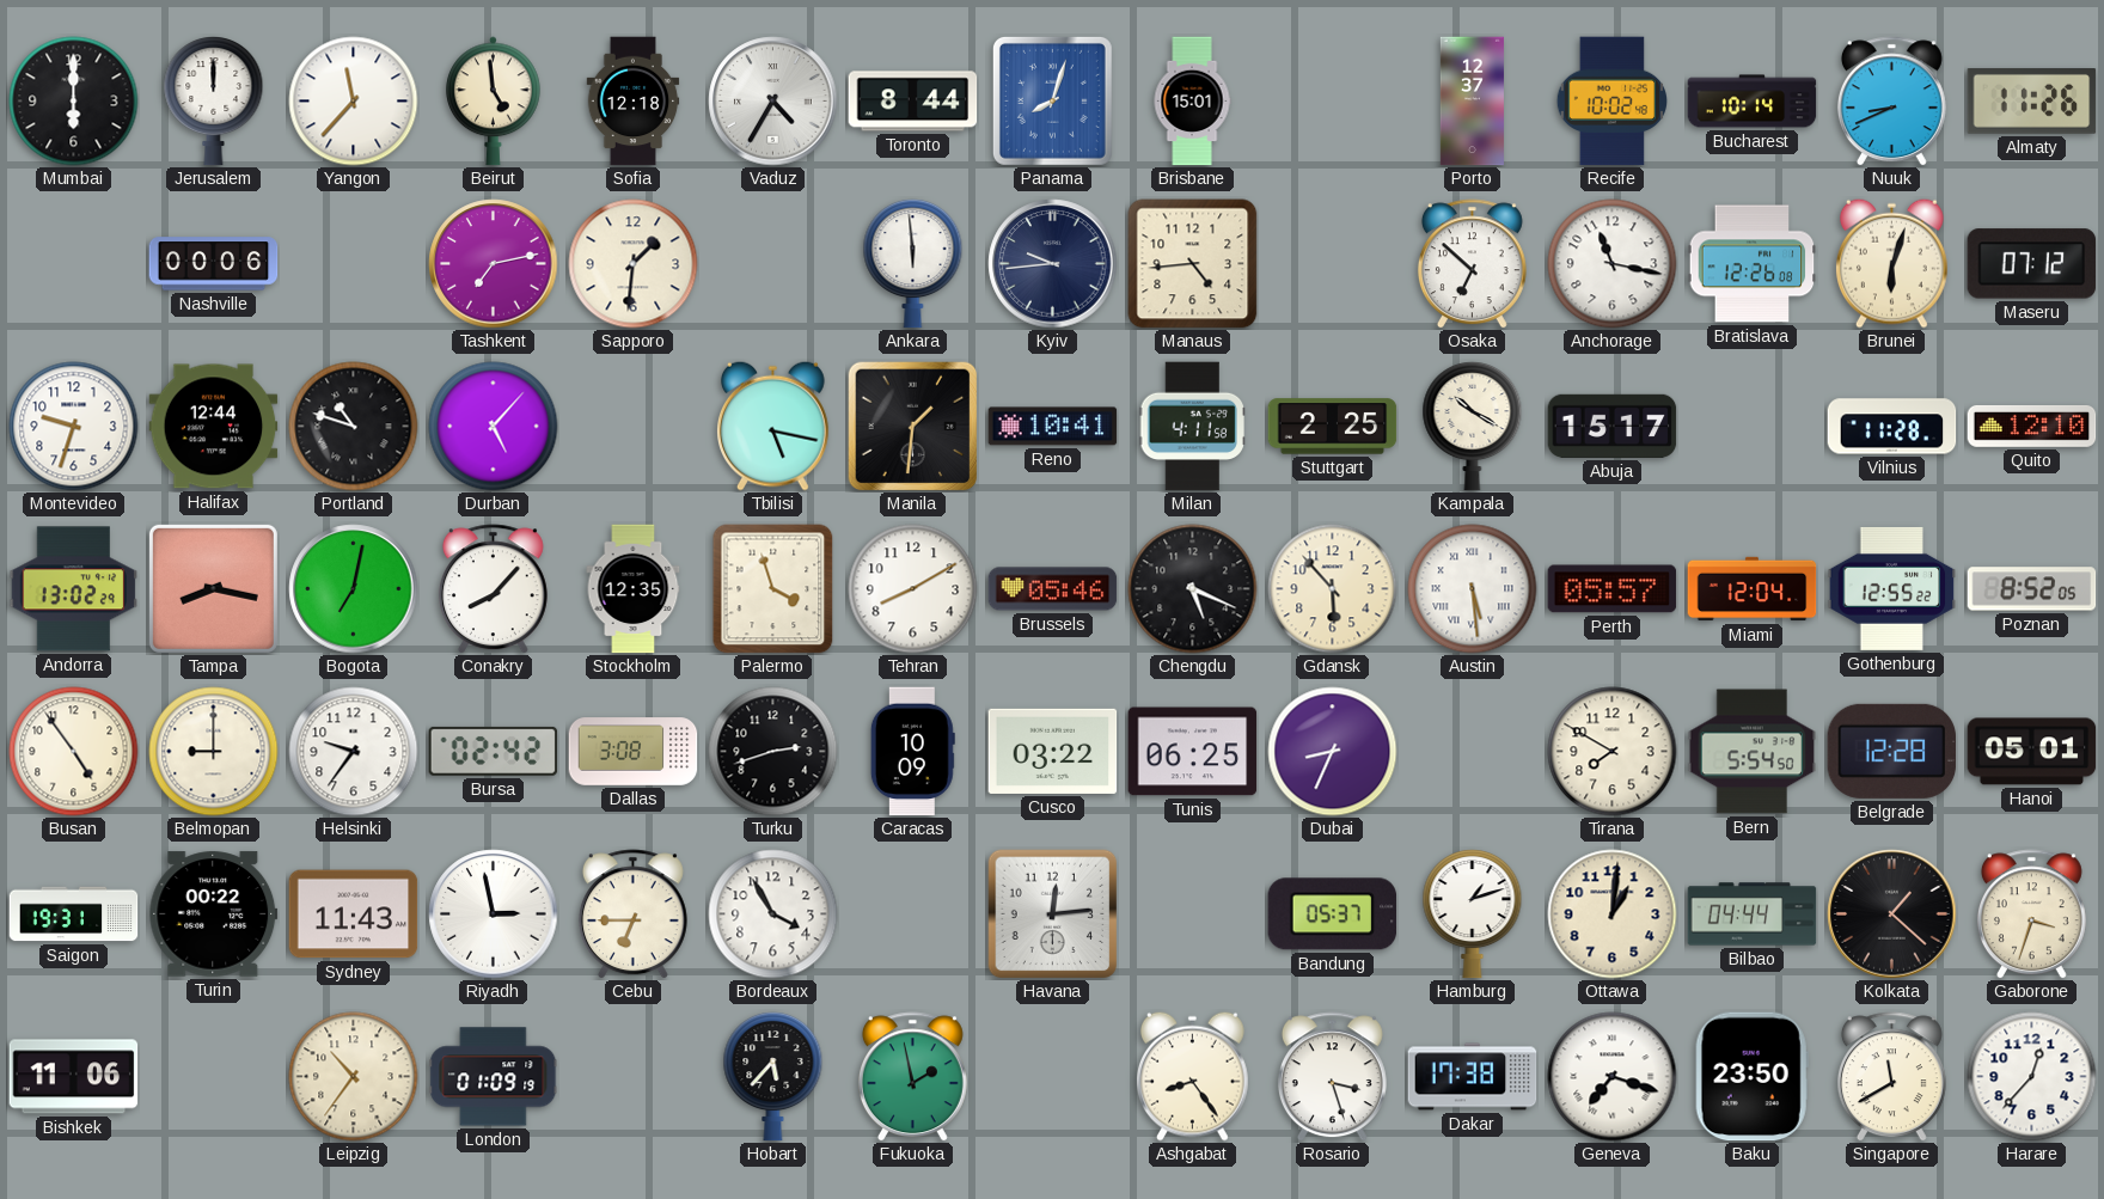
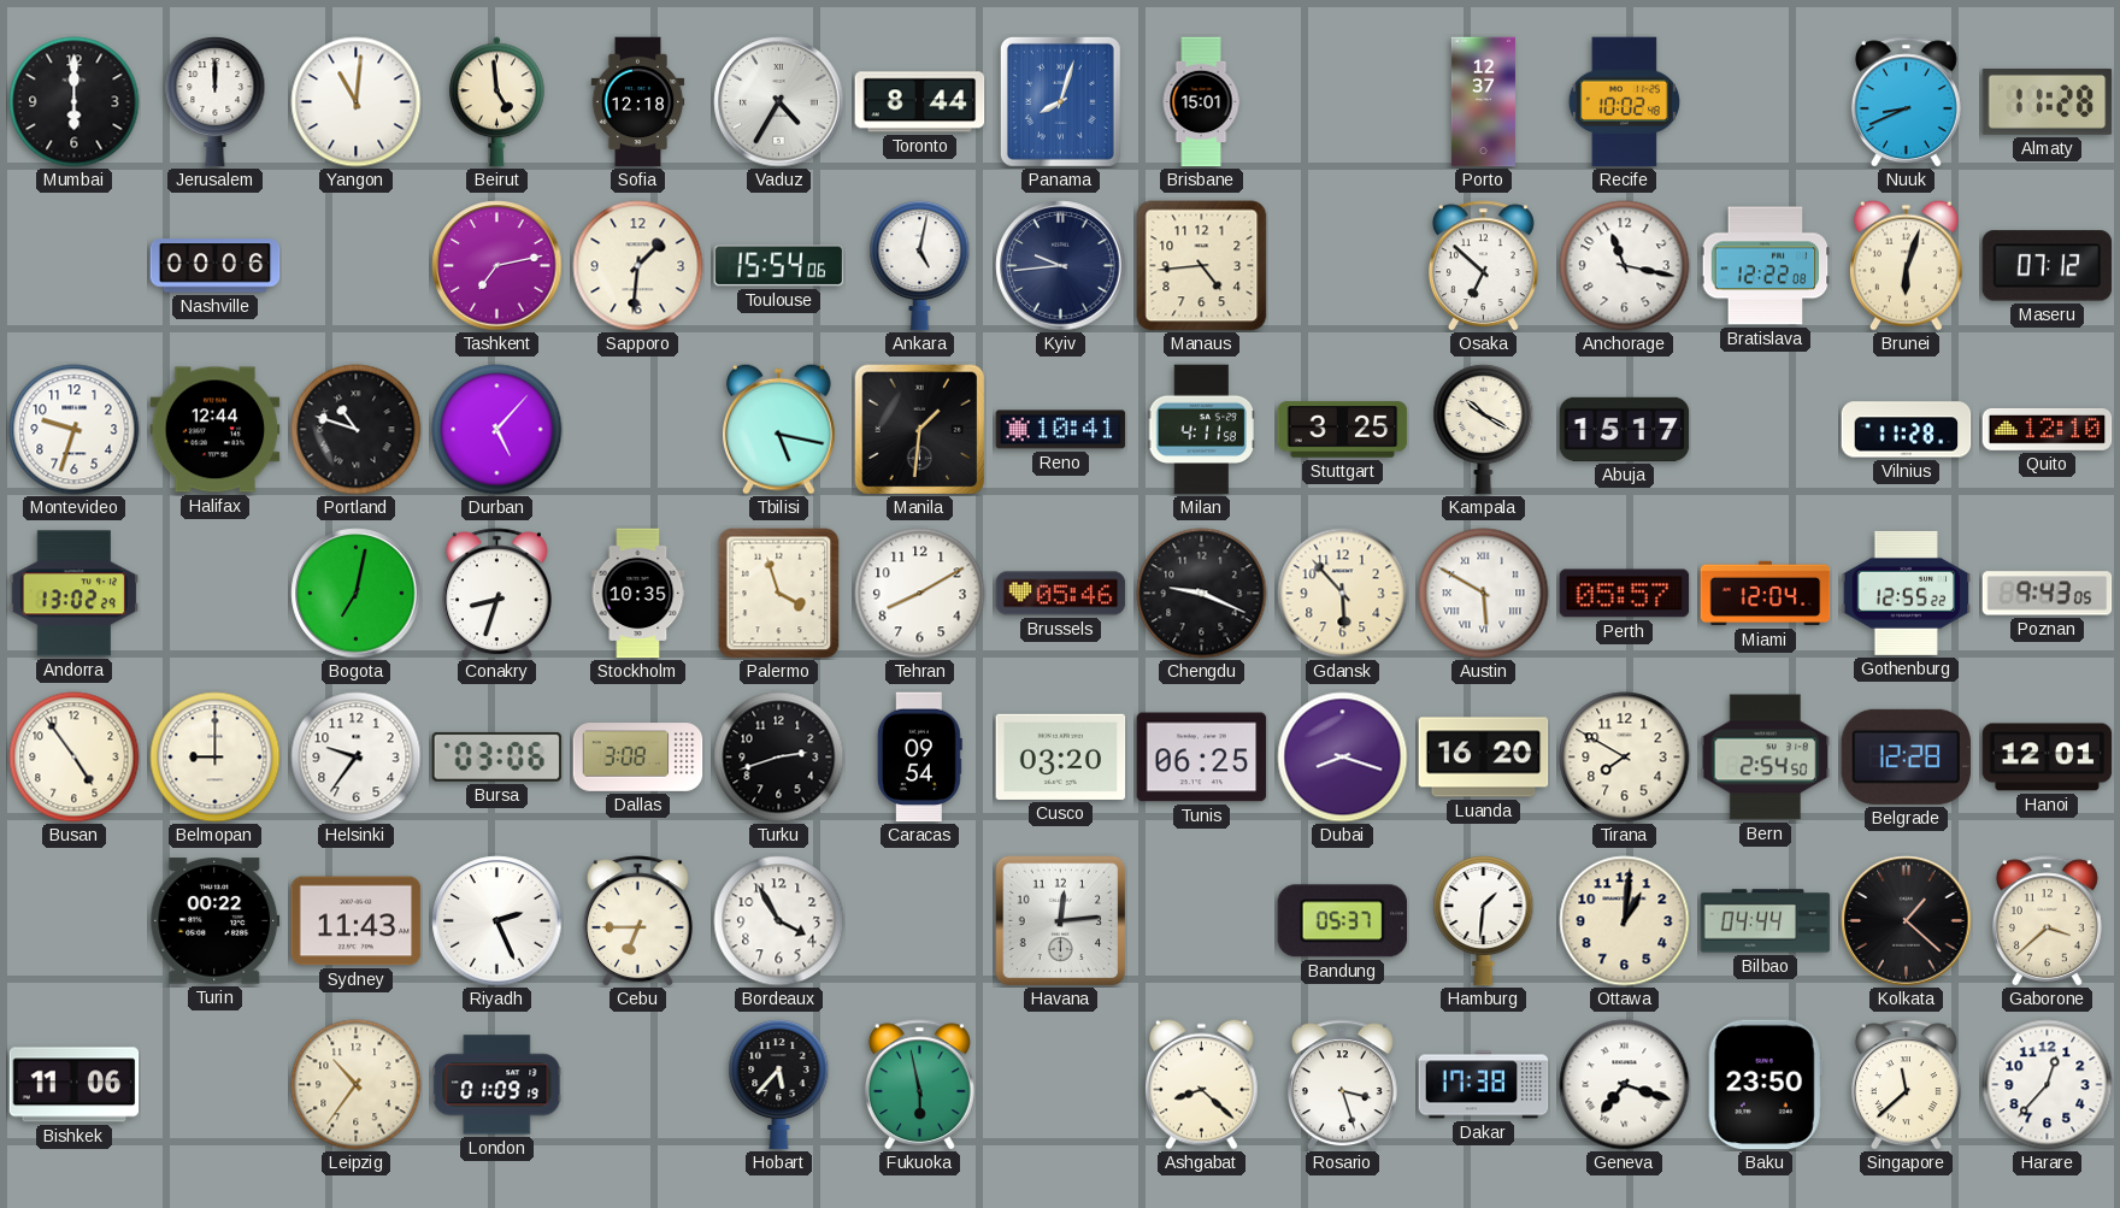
Yangon: 11:37 -> 11:01
Bucharest: 10:14 -> none
Almaty: 11:26 -> 11:28
Toulouse: none -> 15:54
Ankara: 5:59 -> 5:02
Bratislava: 12:26 -> 12:22
Stuttgart: 2:25 -> 3:25
Tampa: 8:17 -> none
Conakry: 8:07 -> 8:33
Stockholm: 12:35 -> 10:35
Chengdu: 5:19 -> 9:19
Austin: 5:29 -> 5:50
Poznan: 8:52 -> 9:43
Bursa: 02:42 -> 03:06
Caracas: 10:09 -> 09:54
Cusco: 03:22 -> 03:20
Dubai: 8:34 -> 8:18
Luanda: none -> 16:20
Bern: 5:54 -> 2:54
Hanoi: 05:01 -> 12:01
Saigon: 19:31 -> none
Riyadh: 2:58 -> 2:26
Hamburg: 1:12 -> 1:31
Gaborone: 3:33 -> 3:38
Fukuoka: 1:58 -> 5:58
Ashgabat: 8:24 -> 8:22
Singapore: 11:40 -> 11:38
